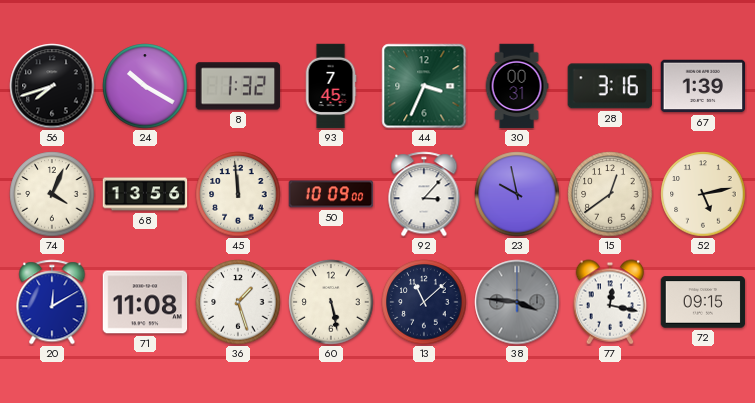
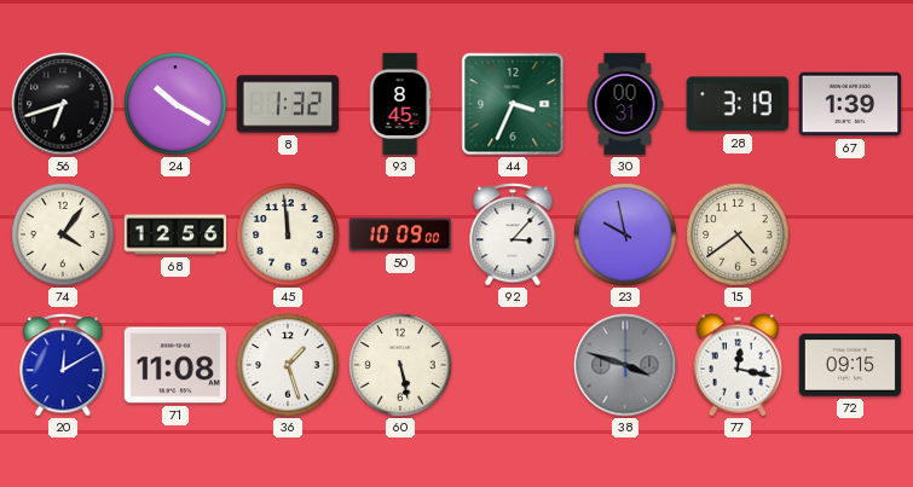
56: 7:42 -> 6:42
93: 7:45 -> 8:45
28: 3:16 -> 3:19
74: 4:04 -> 4:06
68: 13:56 -> 12:56
15: 12:39 -> 4:39
52: 5:13 -> none
13: 11:08 -> none
38: 3:46 -> 3:48
